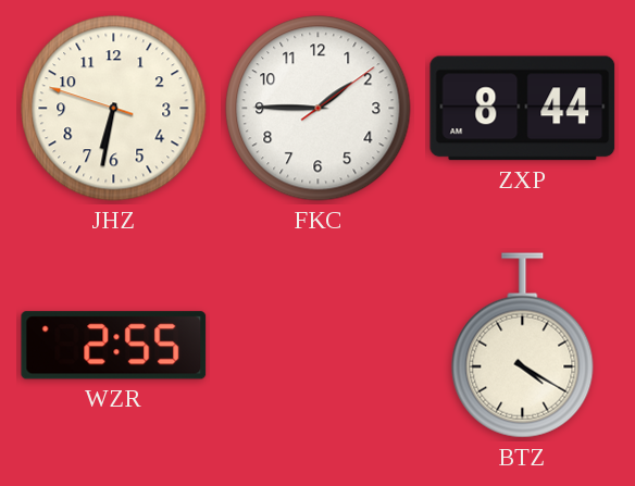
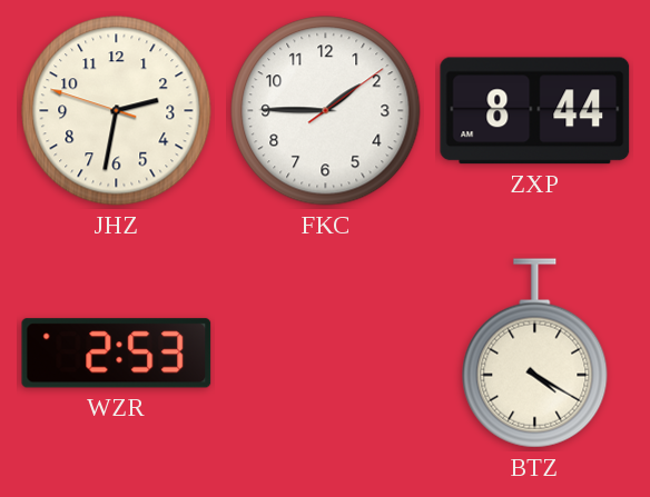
JHZ: 6:31 -> 2:31
WZR: 2:55 -> 2:53
